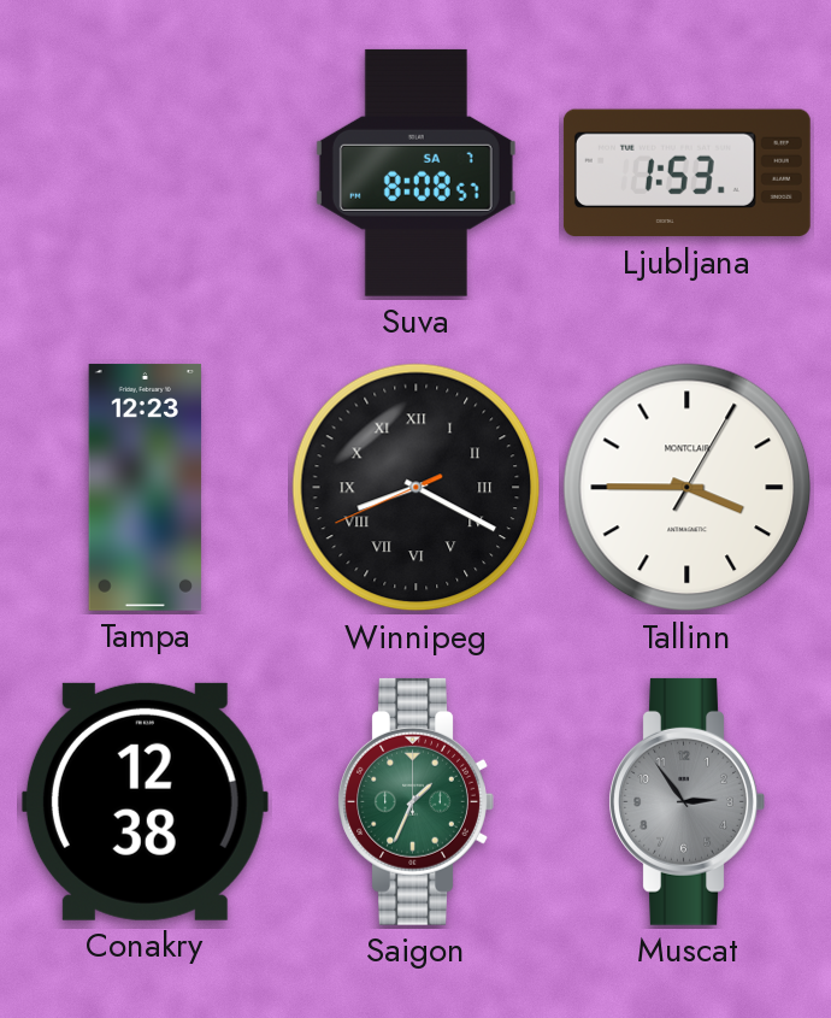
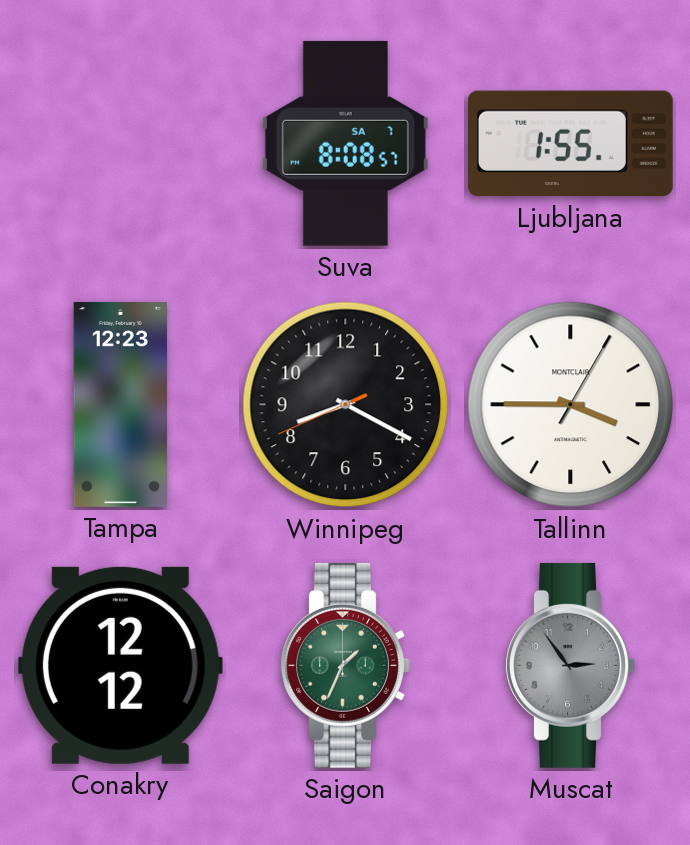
Ljubljana: 1:53 -> 1:55
Winnipeg numerals: Roman -> Arabic
Conakry: 12:38 -> 12:12
